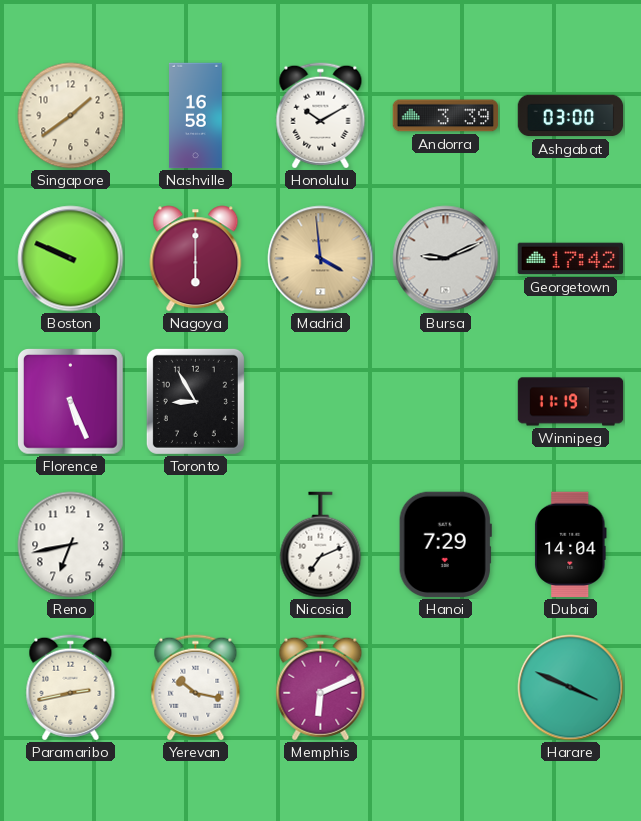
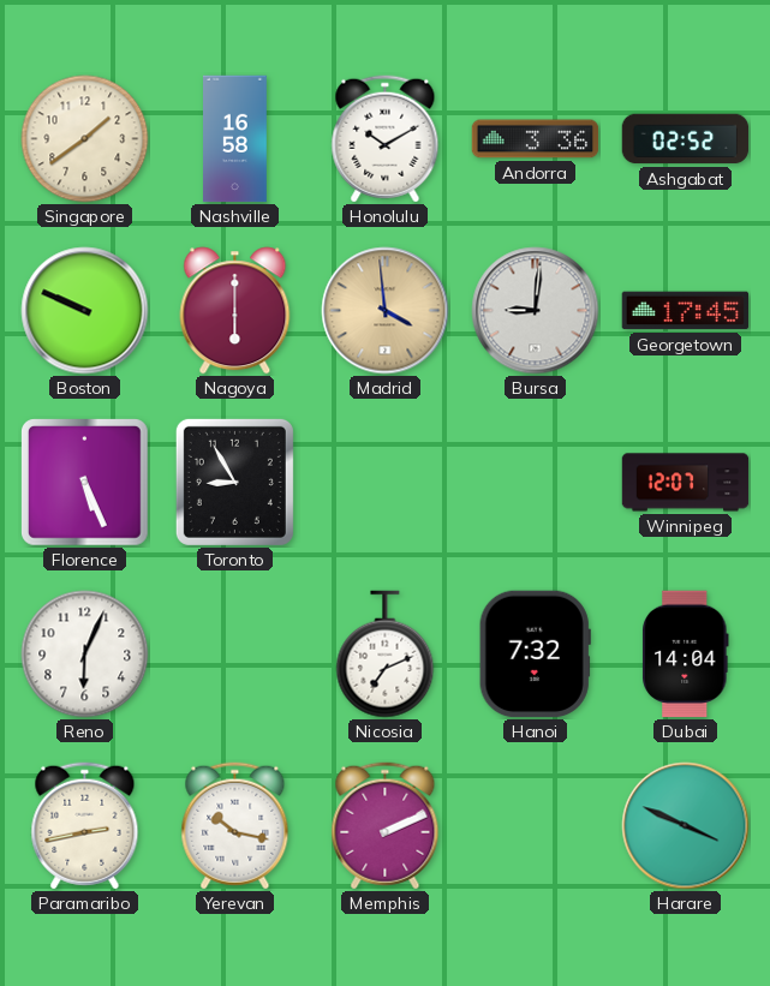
Andorra: 3:39 -> 3:36
Ashgabat: 03:00 -> 02:52
Bursa: 9:11 -> 9:01
Georgetown: 17:42 -> 17:45
Winnipeg: 11:19 -> 12:07
Reno: 6:43 -> 6:04
Hanoi: 7:29 -> 7:32
Memphis: 6:11 -> 2:11
